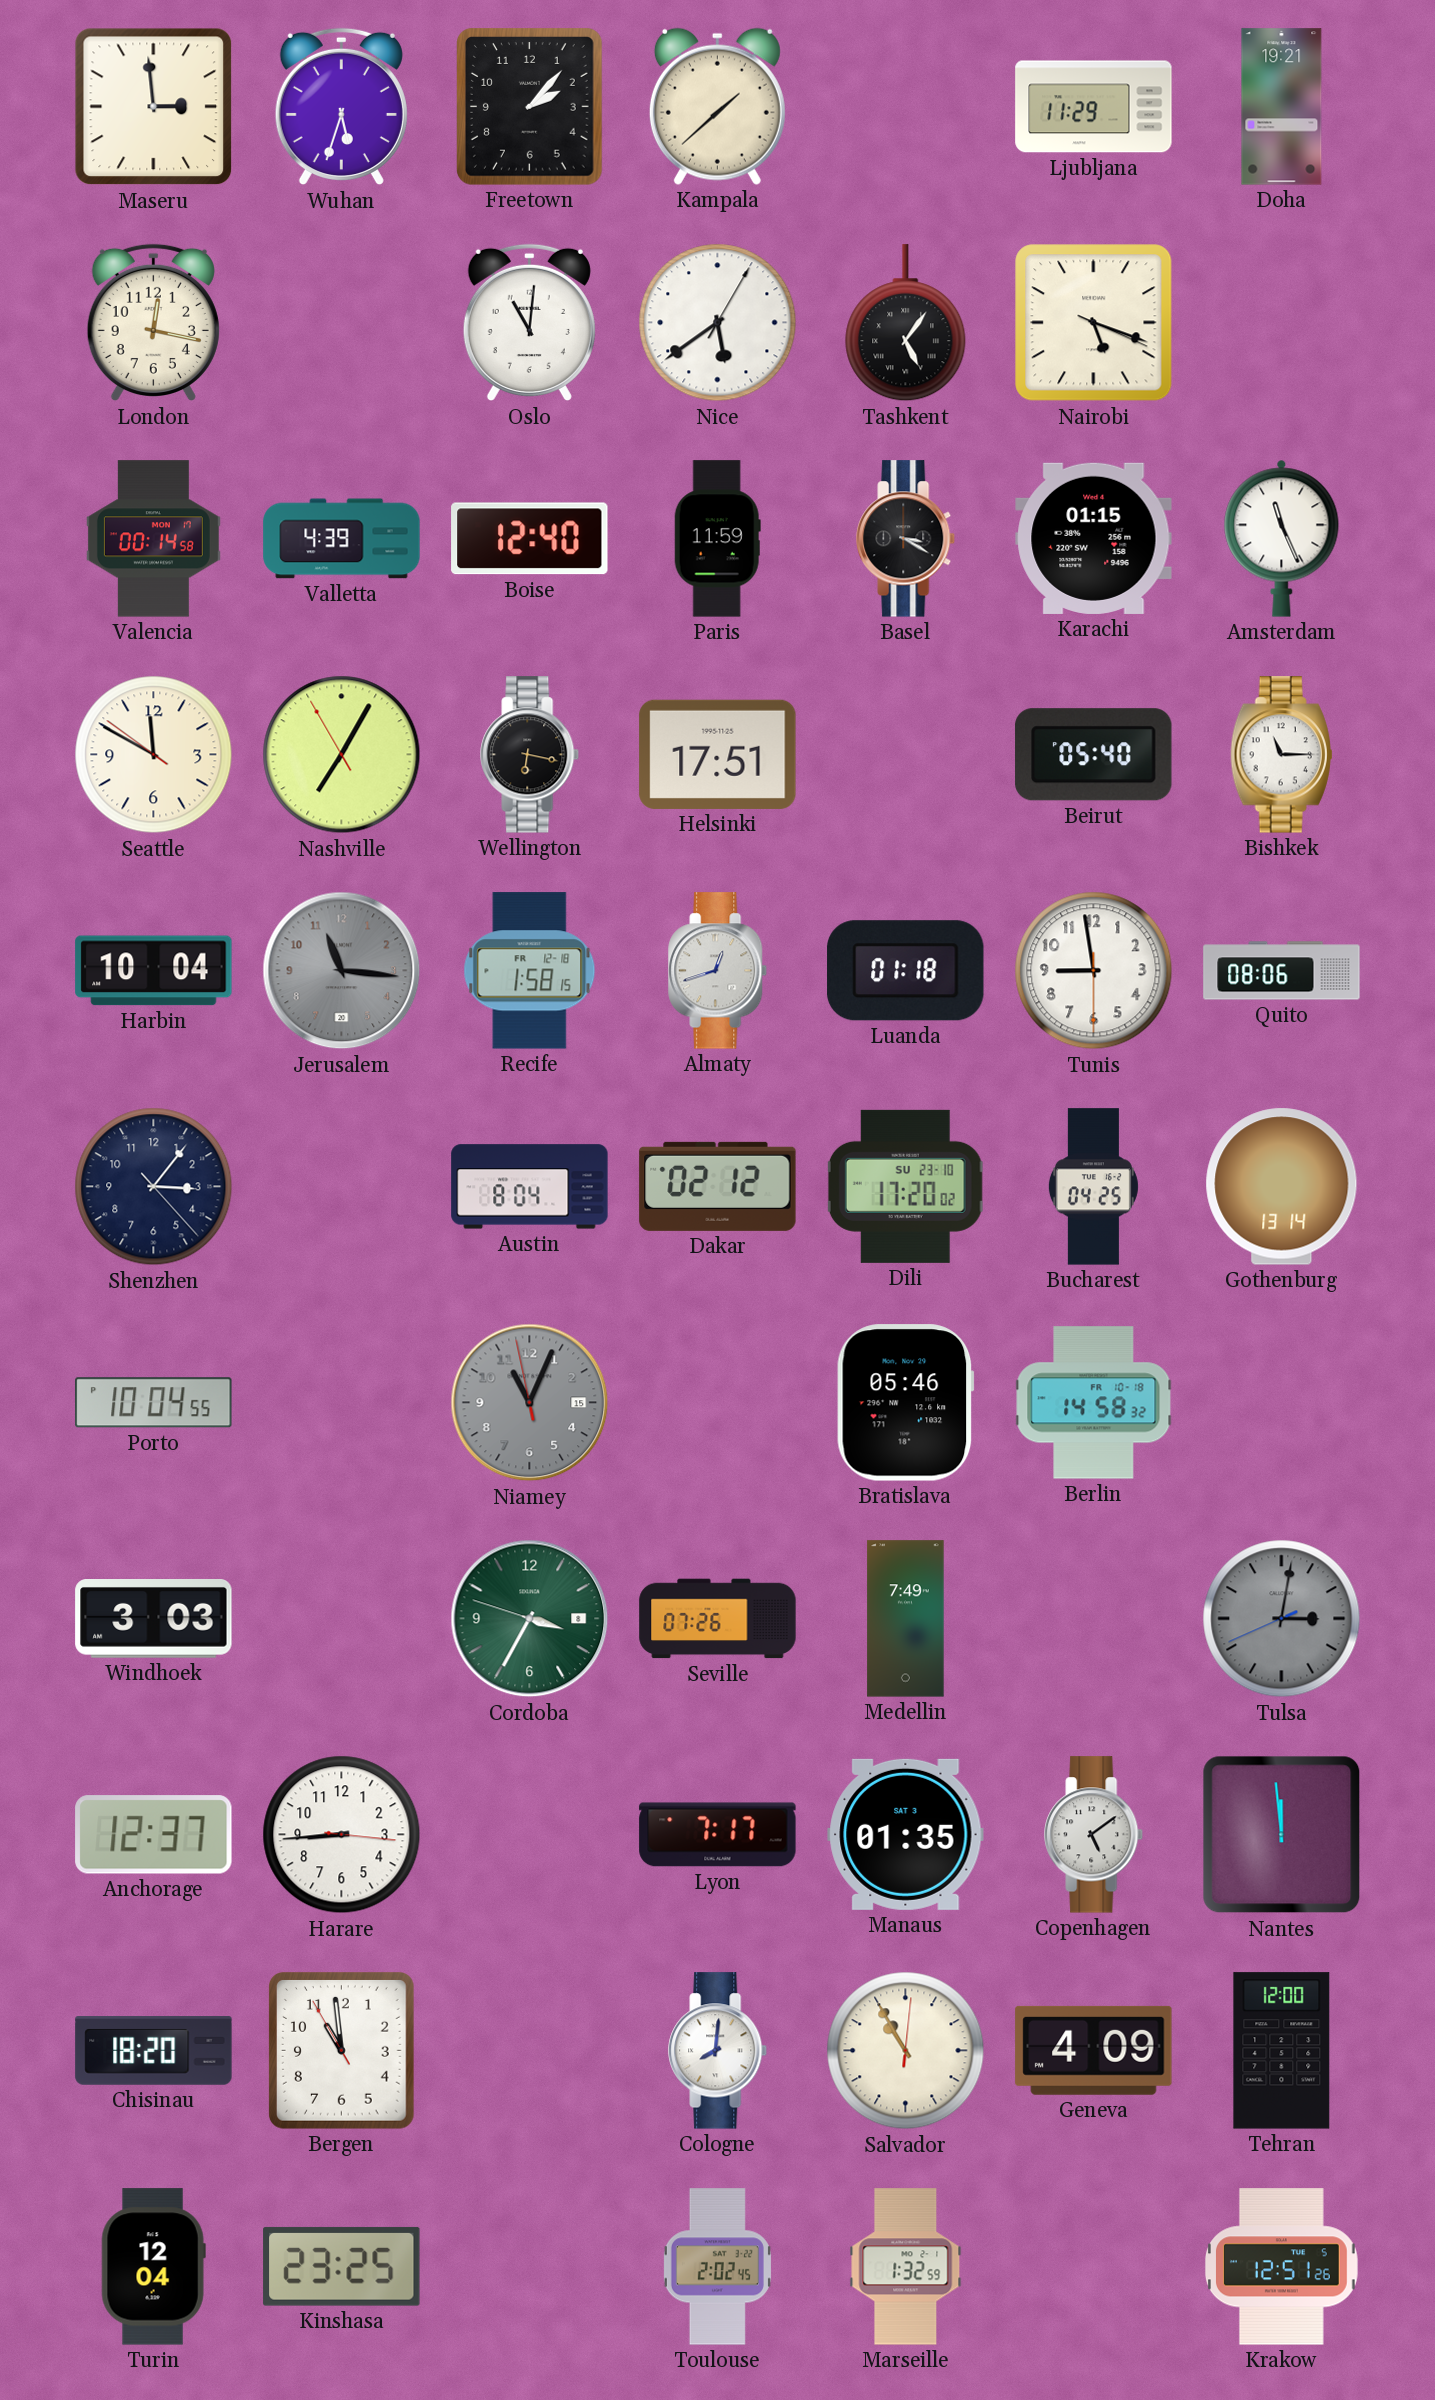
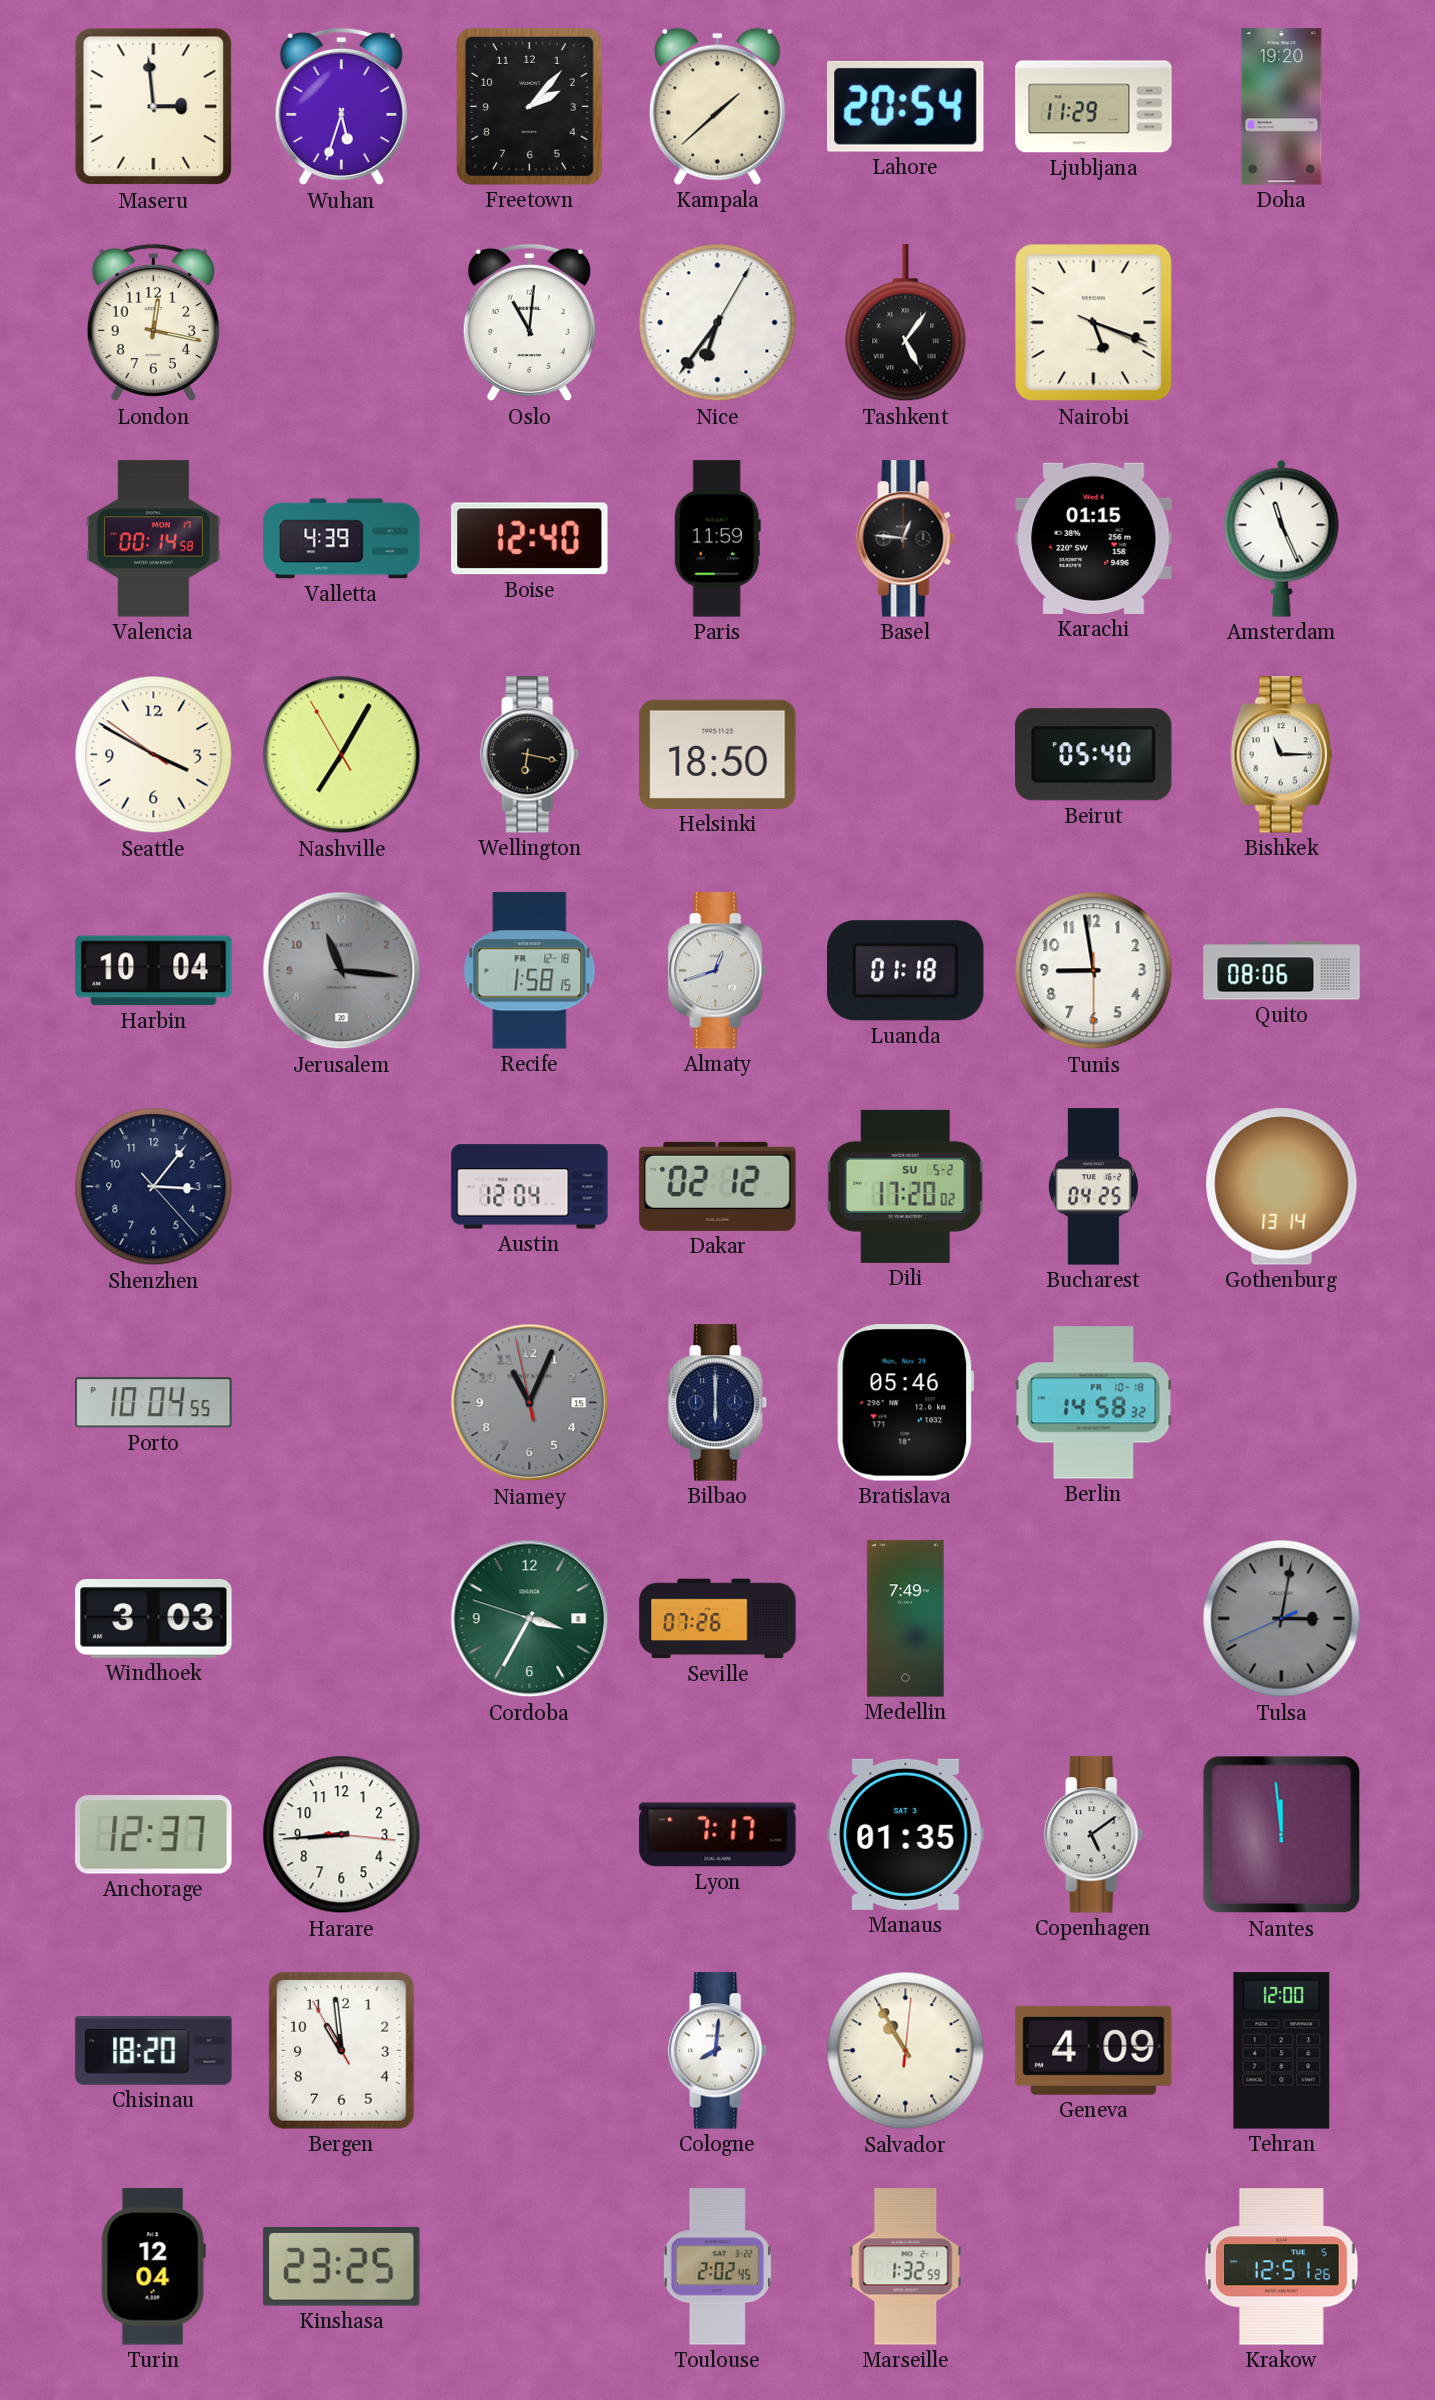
Lahore: none -> 20:54
Doha: 19:21 -> 19:20
Nice: 5:39 -> 6:36
Basel: 3:20 -> 12:46
Seattle: 11:49 -> 3:49
Helsinki: 17:51 -> 18:50
Austin: 8:04 -> 12:04
Dili date: SU 23-10 -> SU 5-2
Bilbao: none -> 6:00
